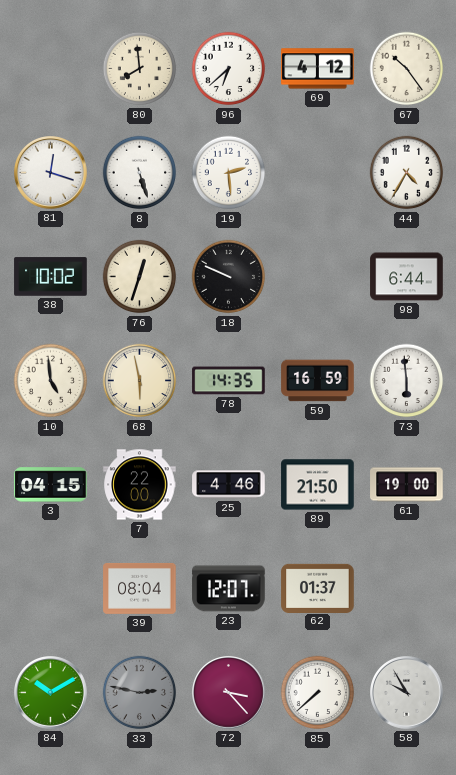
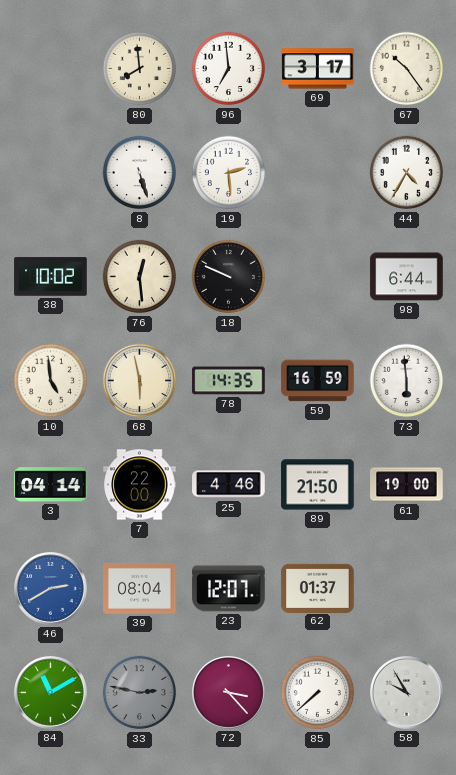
96: 6:38 -> 6:59
69: 4:12 -> 3:17
81: 12:18 -> none
76: 12:33 -> 12:29
3: 04:15 -> 04:14
46: none -> 2:40
84: 10:10 -> 11:10
